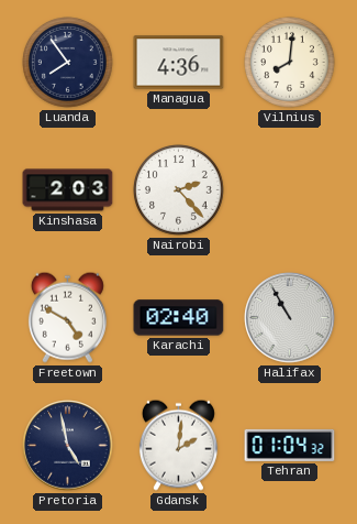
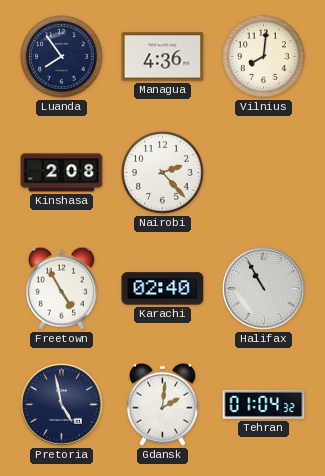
Kinshasa: 2:03 -> 2:08
Freetown: 4:50 -> 4:55
